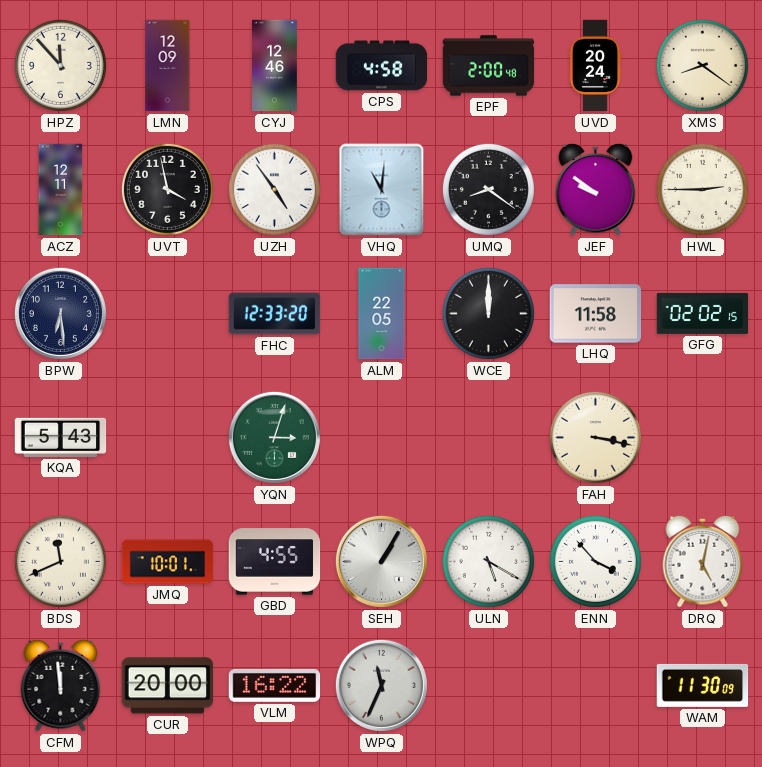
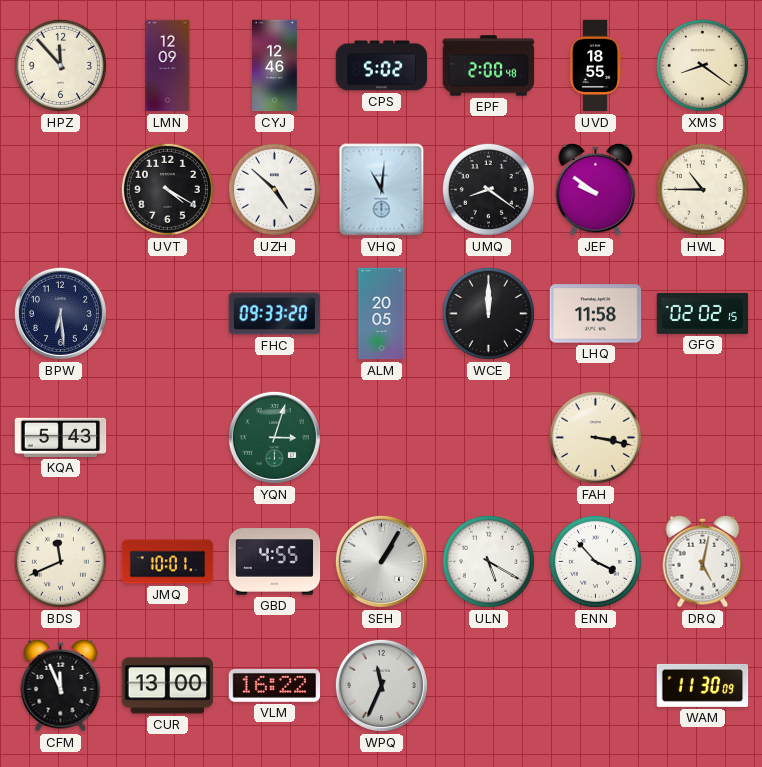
CPS: 4:58 -> 5:02
UVD: 20:24 -> 18:55
ACZ: 12:11 -> none
UVT: 3:58 -> 4:20
UZH: 4:54 -> 4:52
HWL: 2:45 -> 10:45
FHC: 12:33 -> 09:33
ALM: 22:05 -> 20:05
CFM: 11:59 -> 11:56
CUR: 20:00 -> 13:00
